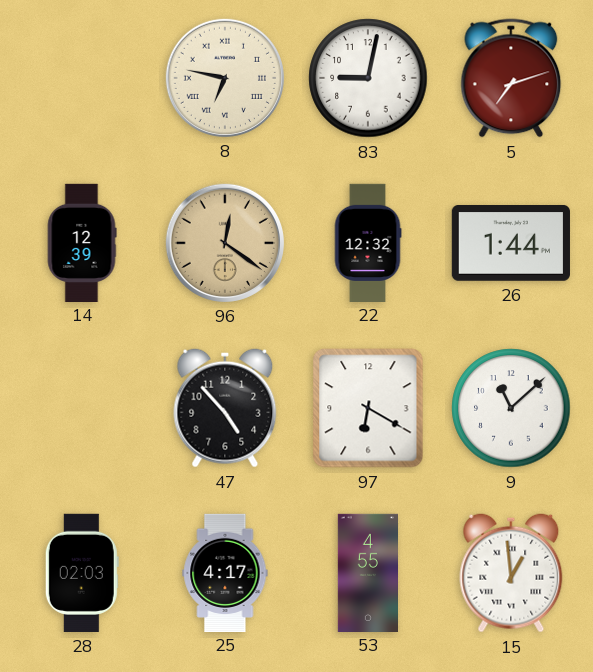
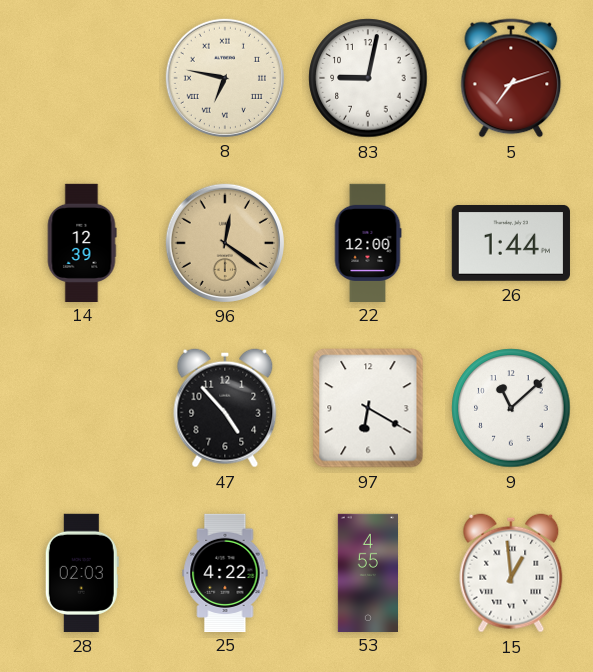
22: 12:32 -> 12:00
25: 4:17 -> 4:22
